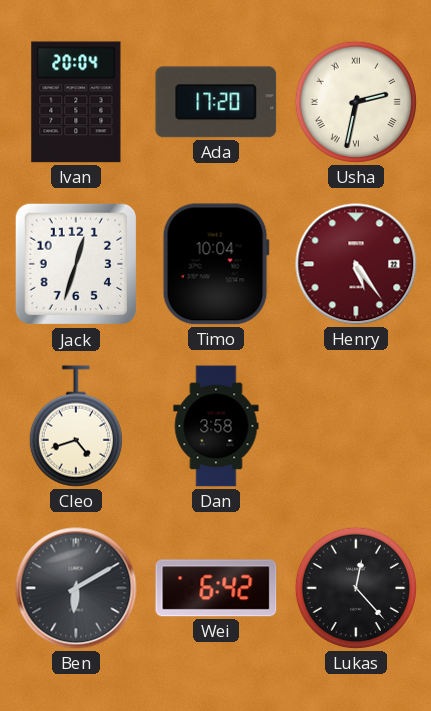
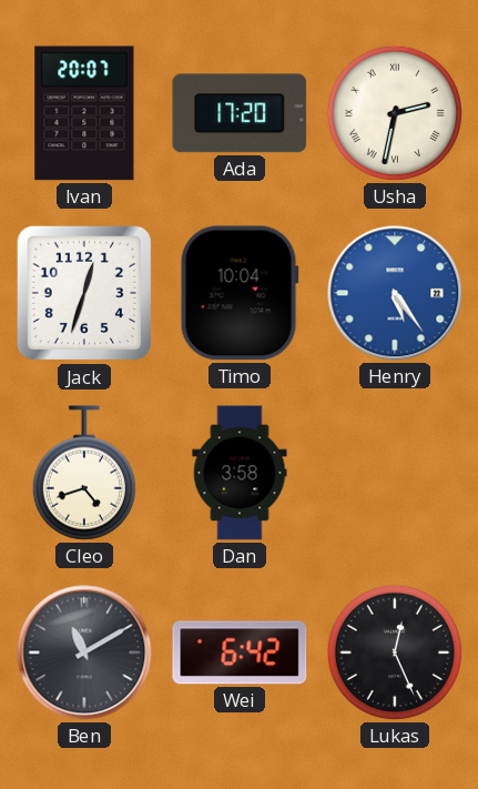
Ivan: 20:04 -> 20:07
Henry dial: burgundy -> blue
Ben: 6:10 -> 11:10
Lukas: 12:23 -> 12:26
